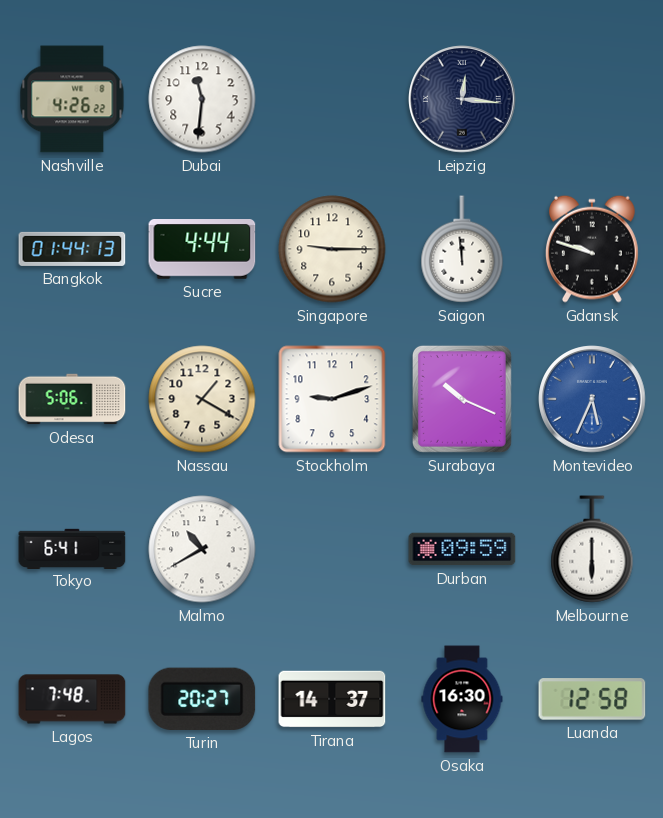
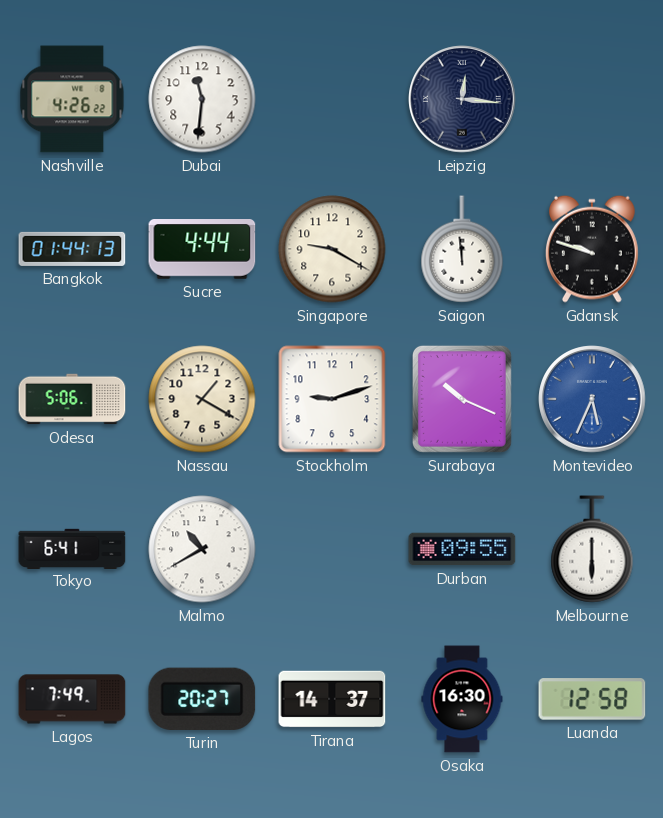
Singapore: 9:15 -> 9:20
Durban: 09:59 -> 09:55
Lagos: 7:48 -> 7:49
